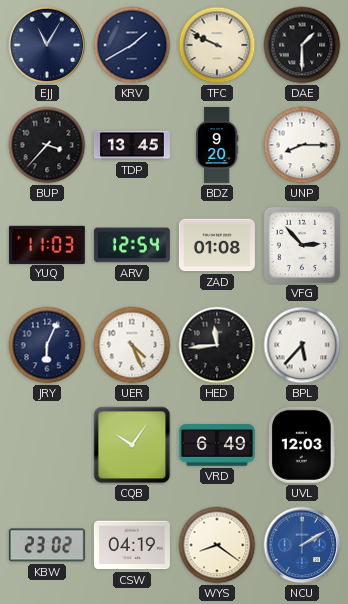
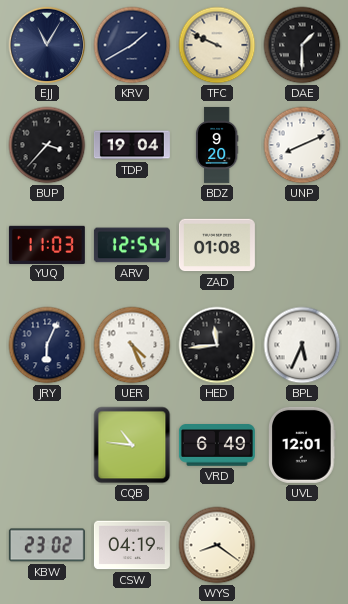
TDP: 13:45 -> 19:04
UNP: 8:15 -> 8:11
VFG: 2:53 -> none
BPL: 5:37 -> 5:34
CQB: 10:06 -> 10:46
UVL: 12:03 -> 12:01
NCU: 2:10 -> none
